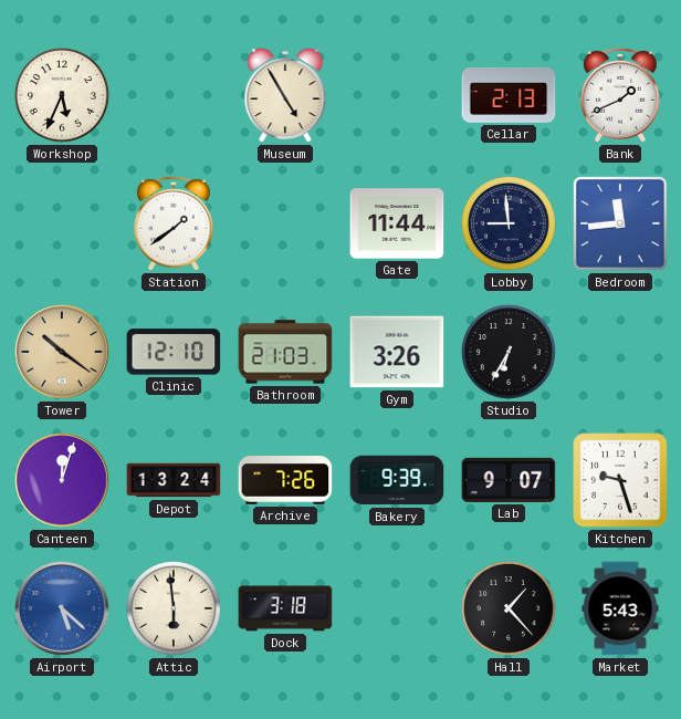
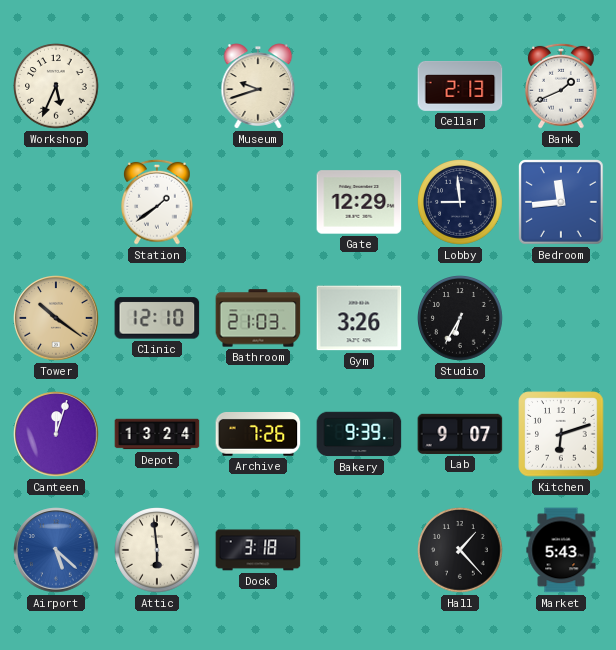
Museum: 4:55 -> 9:42
Gate: 11:44 -> 12:29
Kitchen: 9:27 -> 6:12
